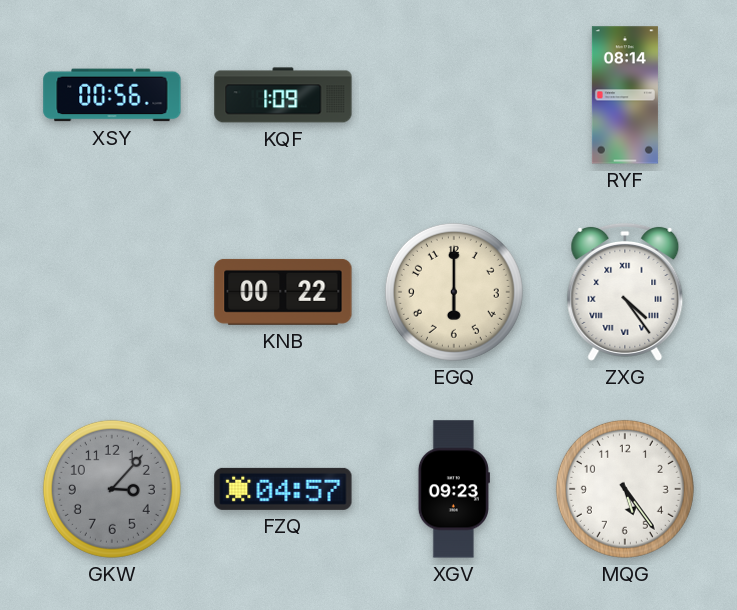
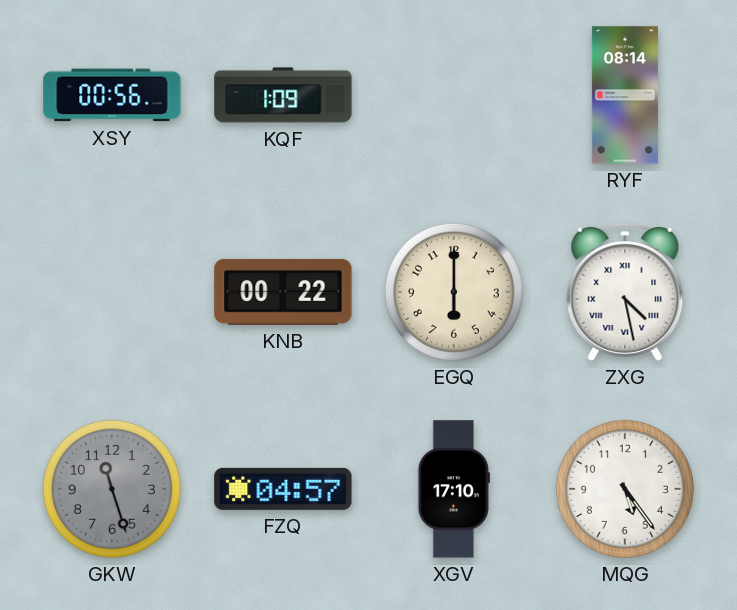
ZXG: 4:24 -> 4:28
GKW: 3:07 -> 11:27
XGV: 09:23 -> 17:10
